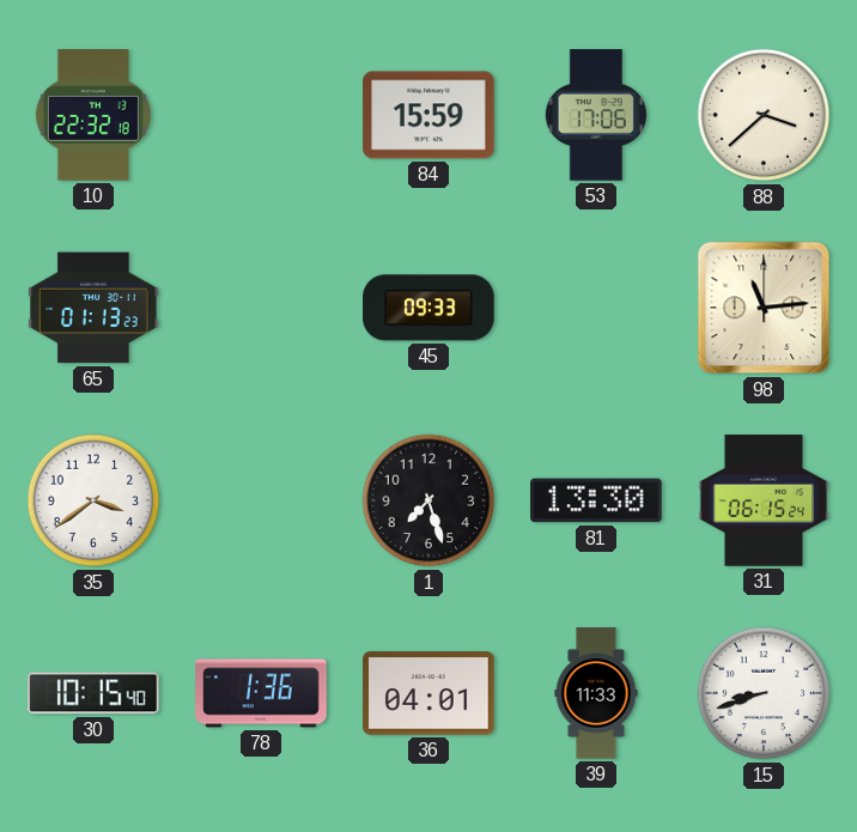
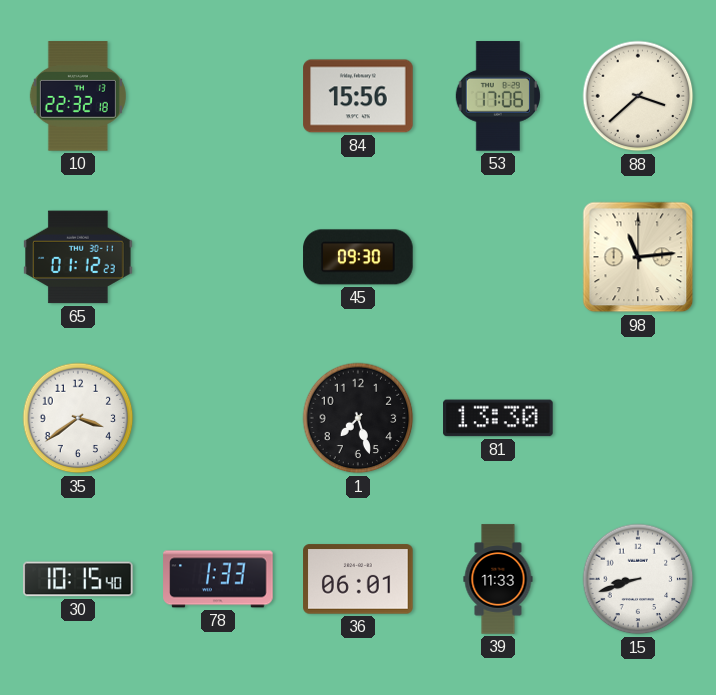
84: 15:59 -> 15:56
65: 01:13 -> 01:12
45: 09:33 -> 09:30
31: 06:15 -> none
78: 1:36 -> 1:33
36: 04:01 -> 06:01
